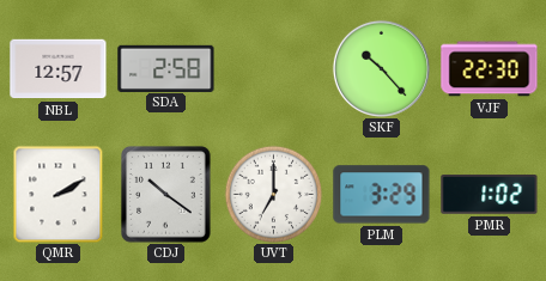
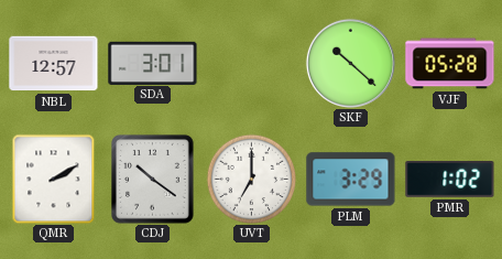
SDA: 2:58 -> 3:01
SKF: 10:23 -> 10:22
VJF: 22:30 -> 05:28
